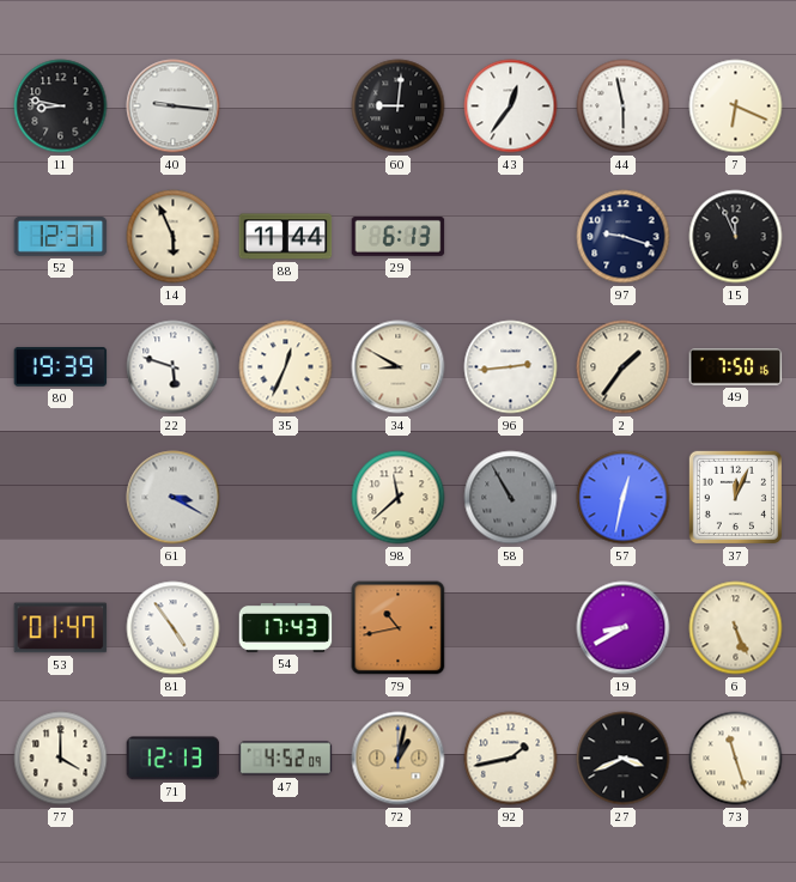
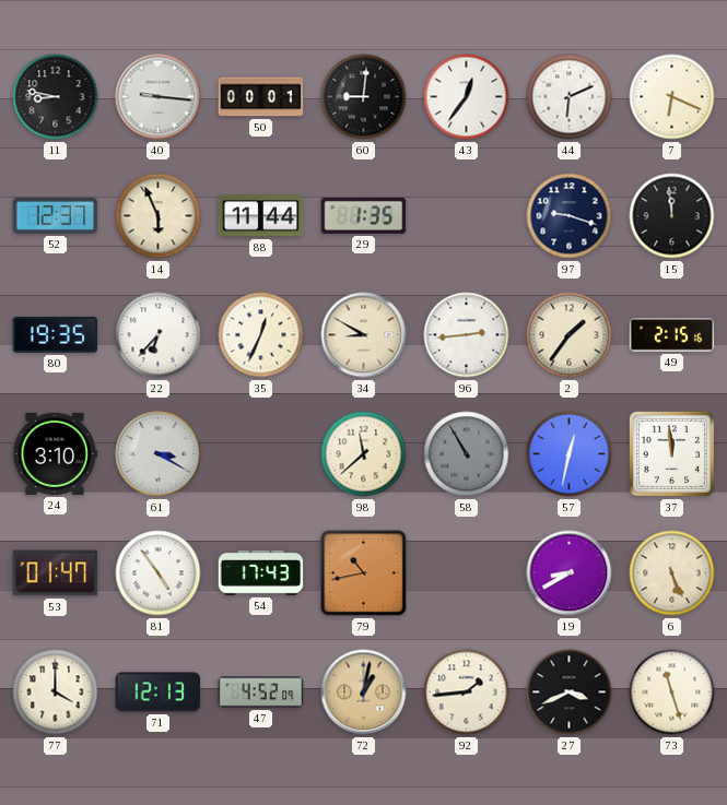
50: none -> 00:01
44: 5:58 -> 6:11
29: 6:13 -> 1:35
15: 11:56 -> 11:59
80: 19:39 -> 19:35
22: 5:48 -> 6:37
49: 7:50 -> 2:15
24: none -> 3:10
37: 12:04 -> 11:59
92: 1:43 -> 1:44
